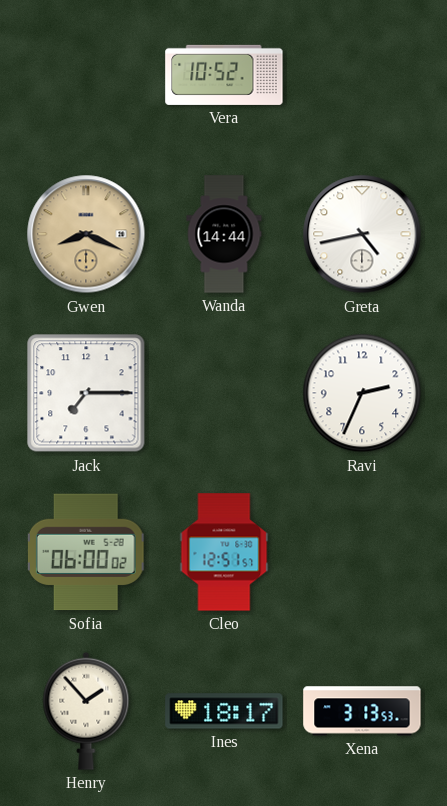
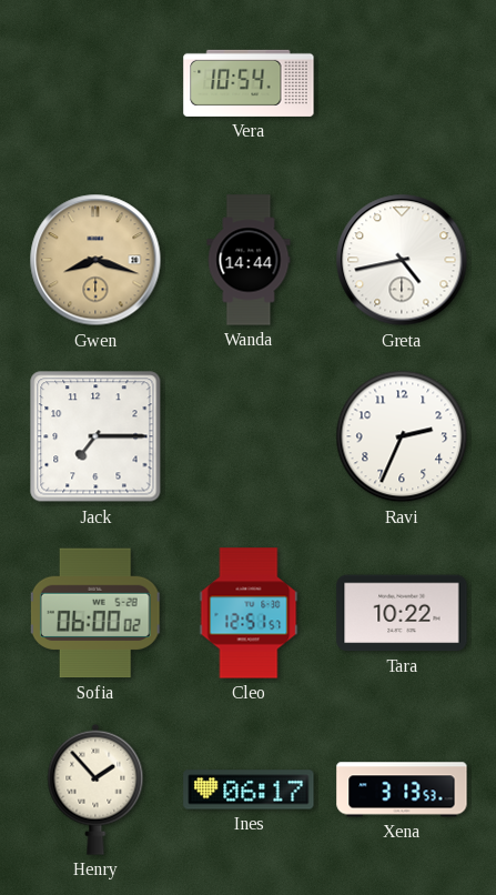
Vera: 10:52 -> 10:54
Gwen: 8:19 -> 8:18
Tara: none -> 10:22
Ines: 18:17 -> 06:17
